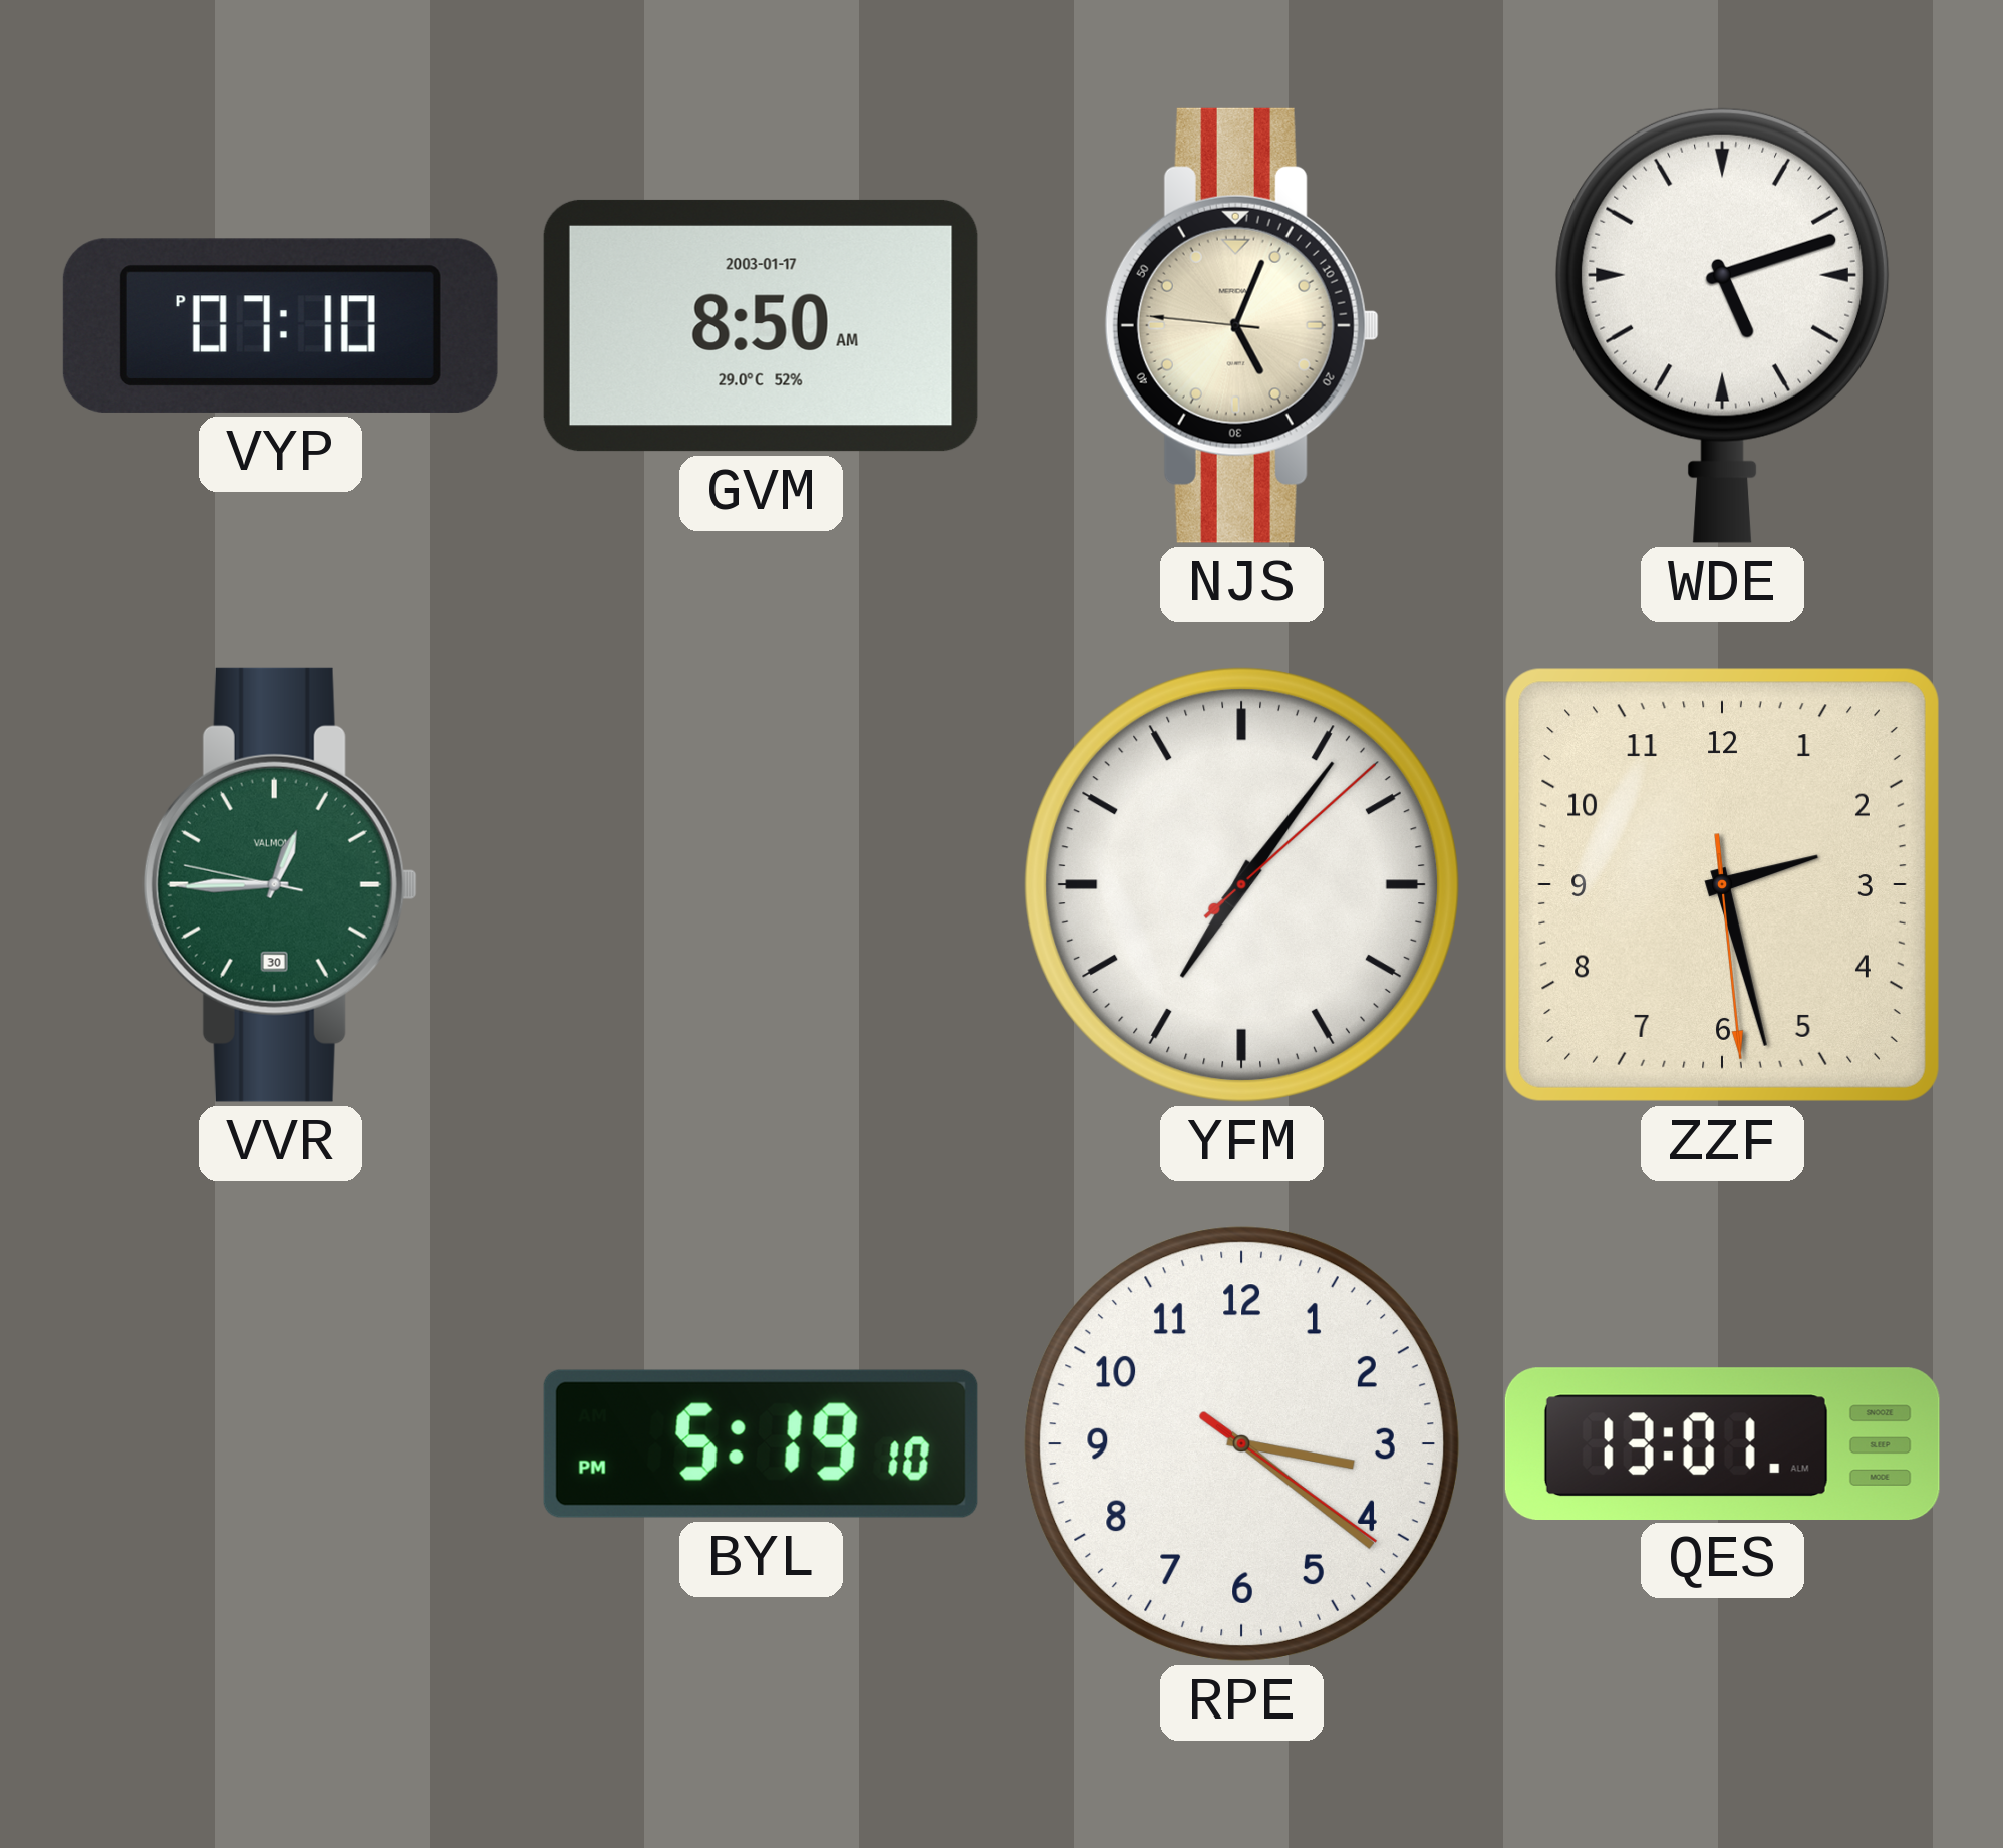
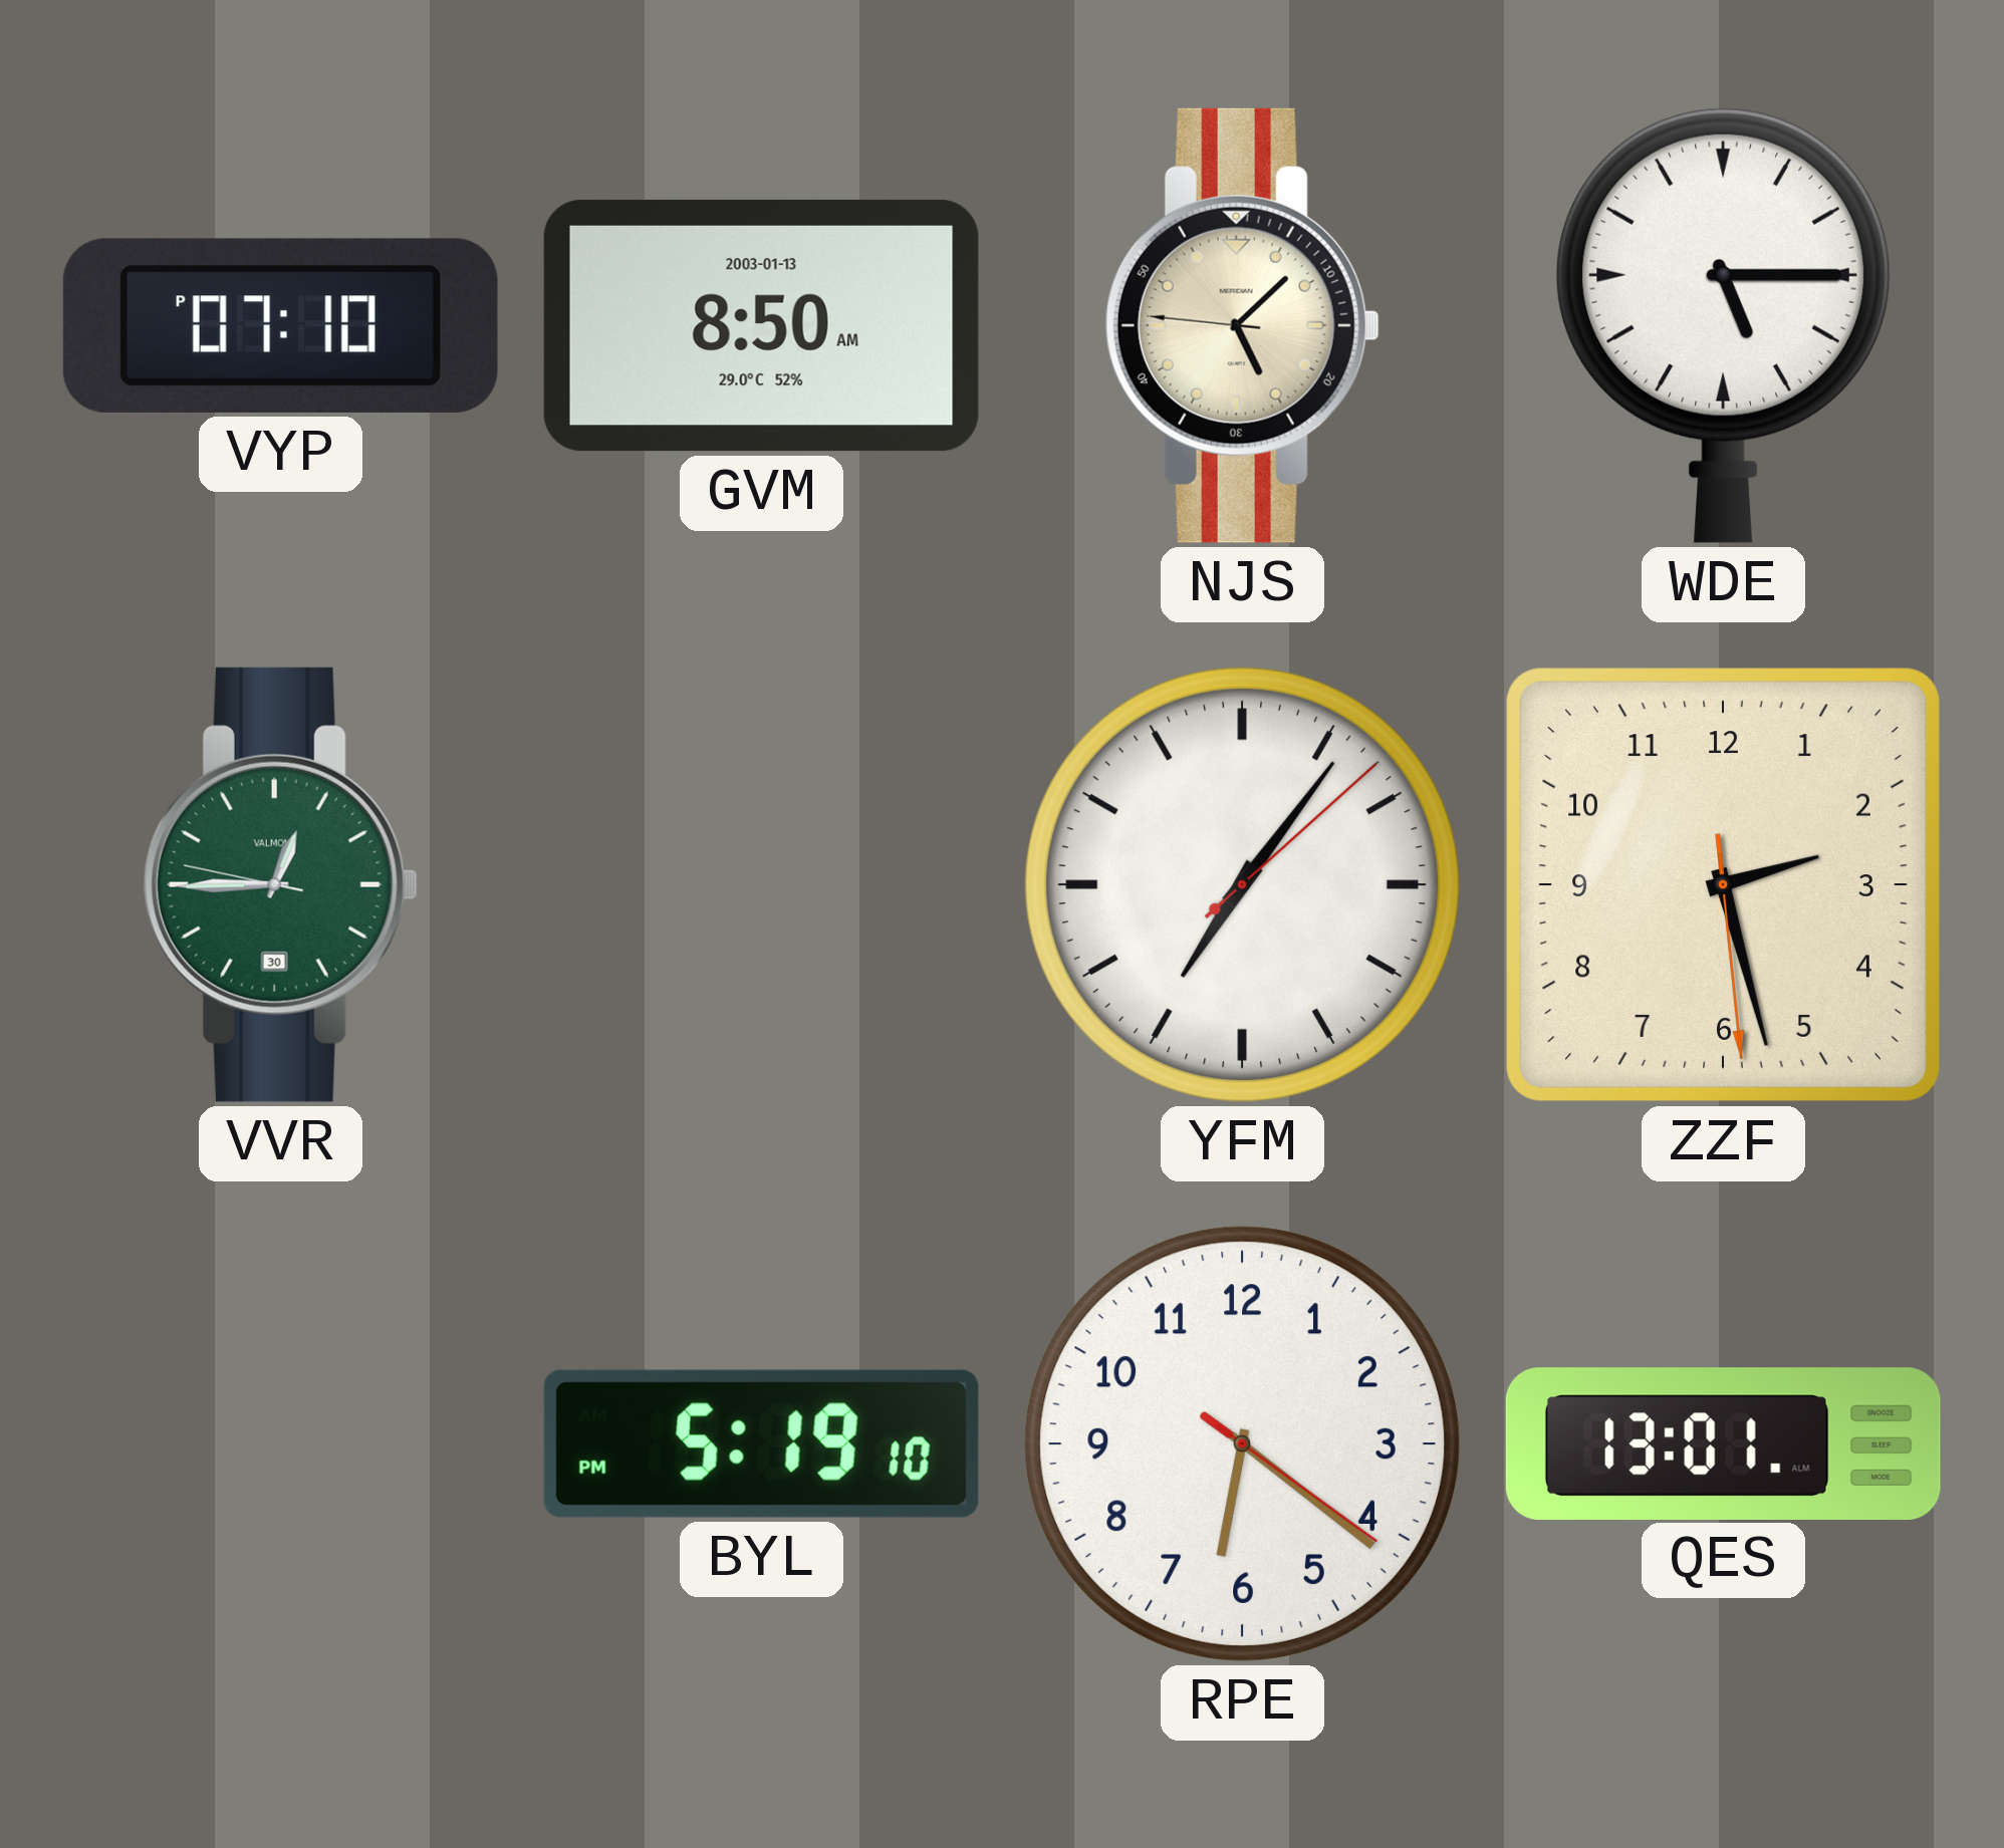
GVM date: 2003-01-17 -> 2003-01-13
NJS: 5:03 -> 5:07
WDE: 5:12 -> 5:15
RPE: 3:21 -> 6:21
